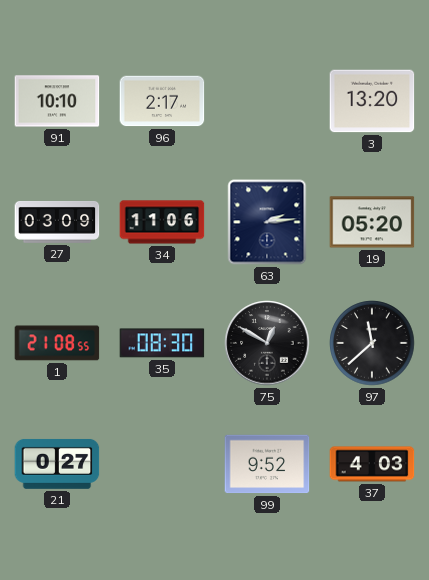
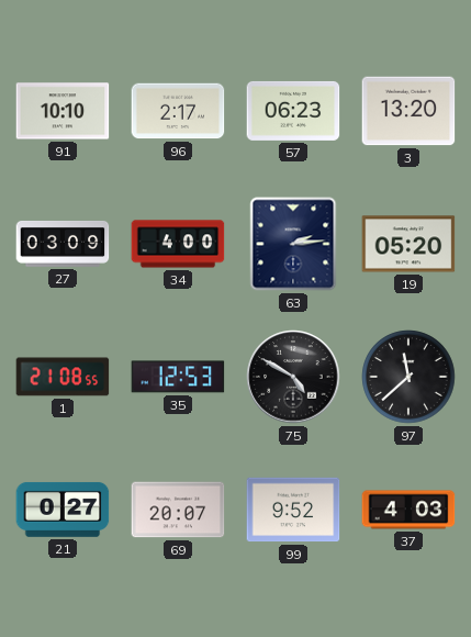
57: none -> 06:23
34: 11:06 -> 4:00
35: 08:30 -> 12:53
75: 12:50 -> 4:50
69: none -> 20:07
